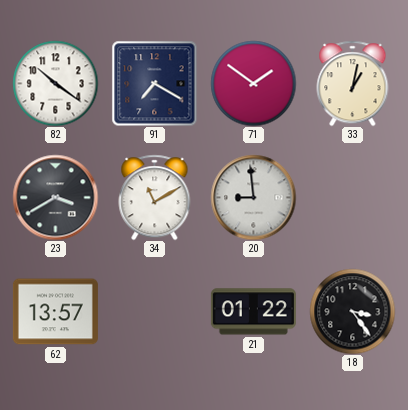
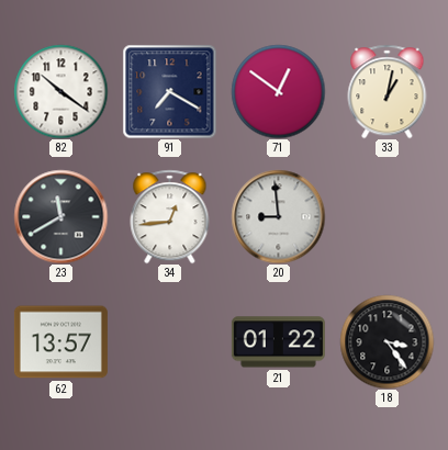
71: 1:51 -> 12:51
23: 3:40 -> 11:40
34: 11:10 -> 12:44
